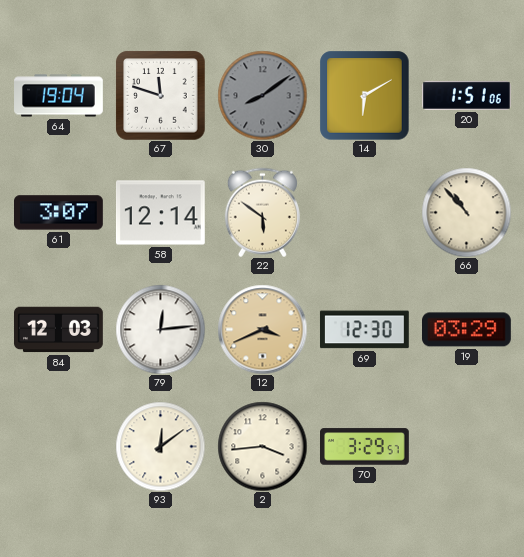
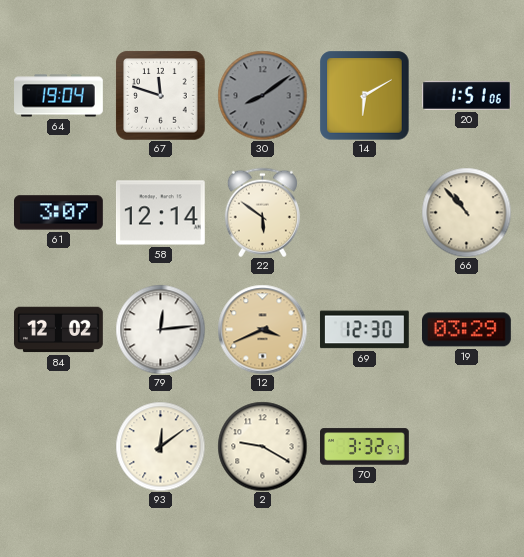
84: 12:03 -> 12:02
2: 3:44 -> 9:20
70: 3:29 -> 3:32
